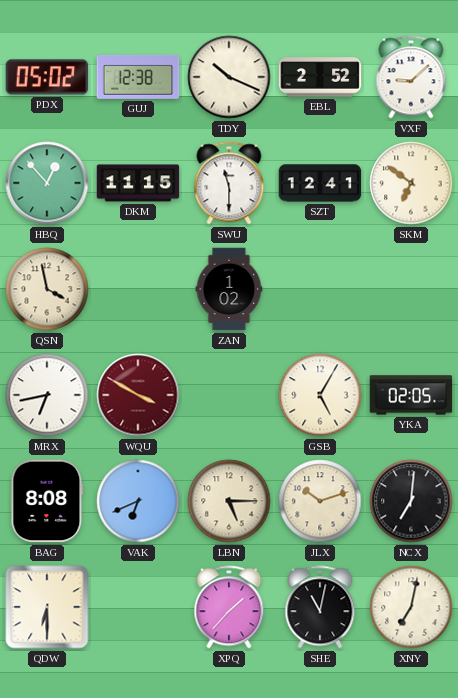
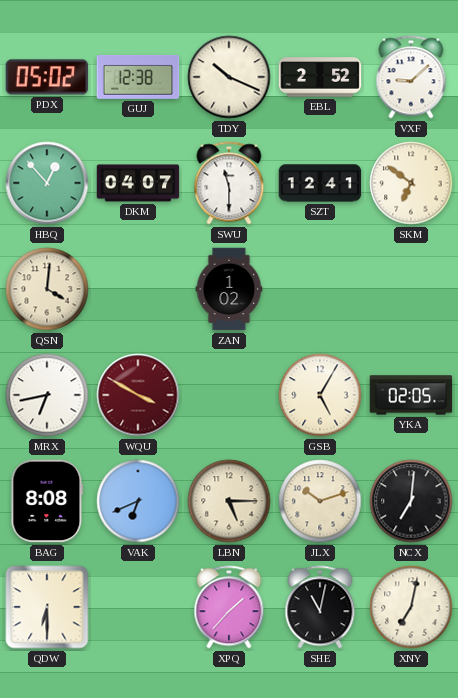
DKM: 11:15 -> 04:07
QSN: 3:58 -> 4:01
